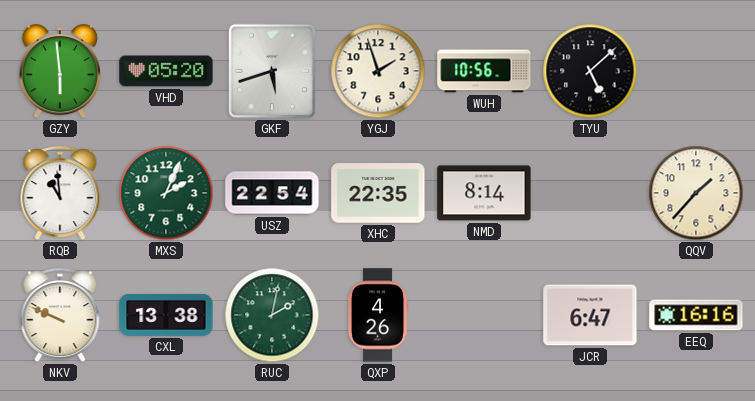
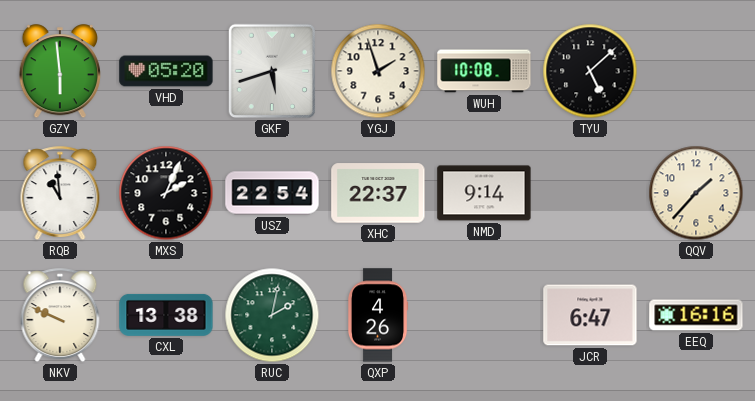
WUH: 10:56 -> 10:08
MXS dial: green -> black
XHC: 22:35 -> 22:37
NMD: 8:14 -> 9:14
